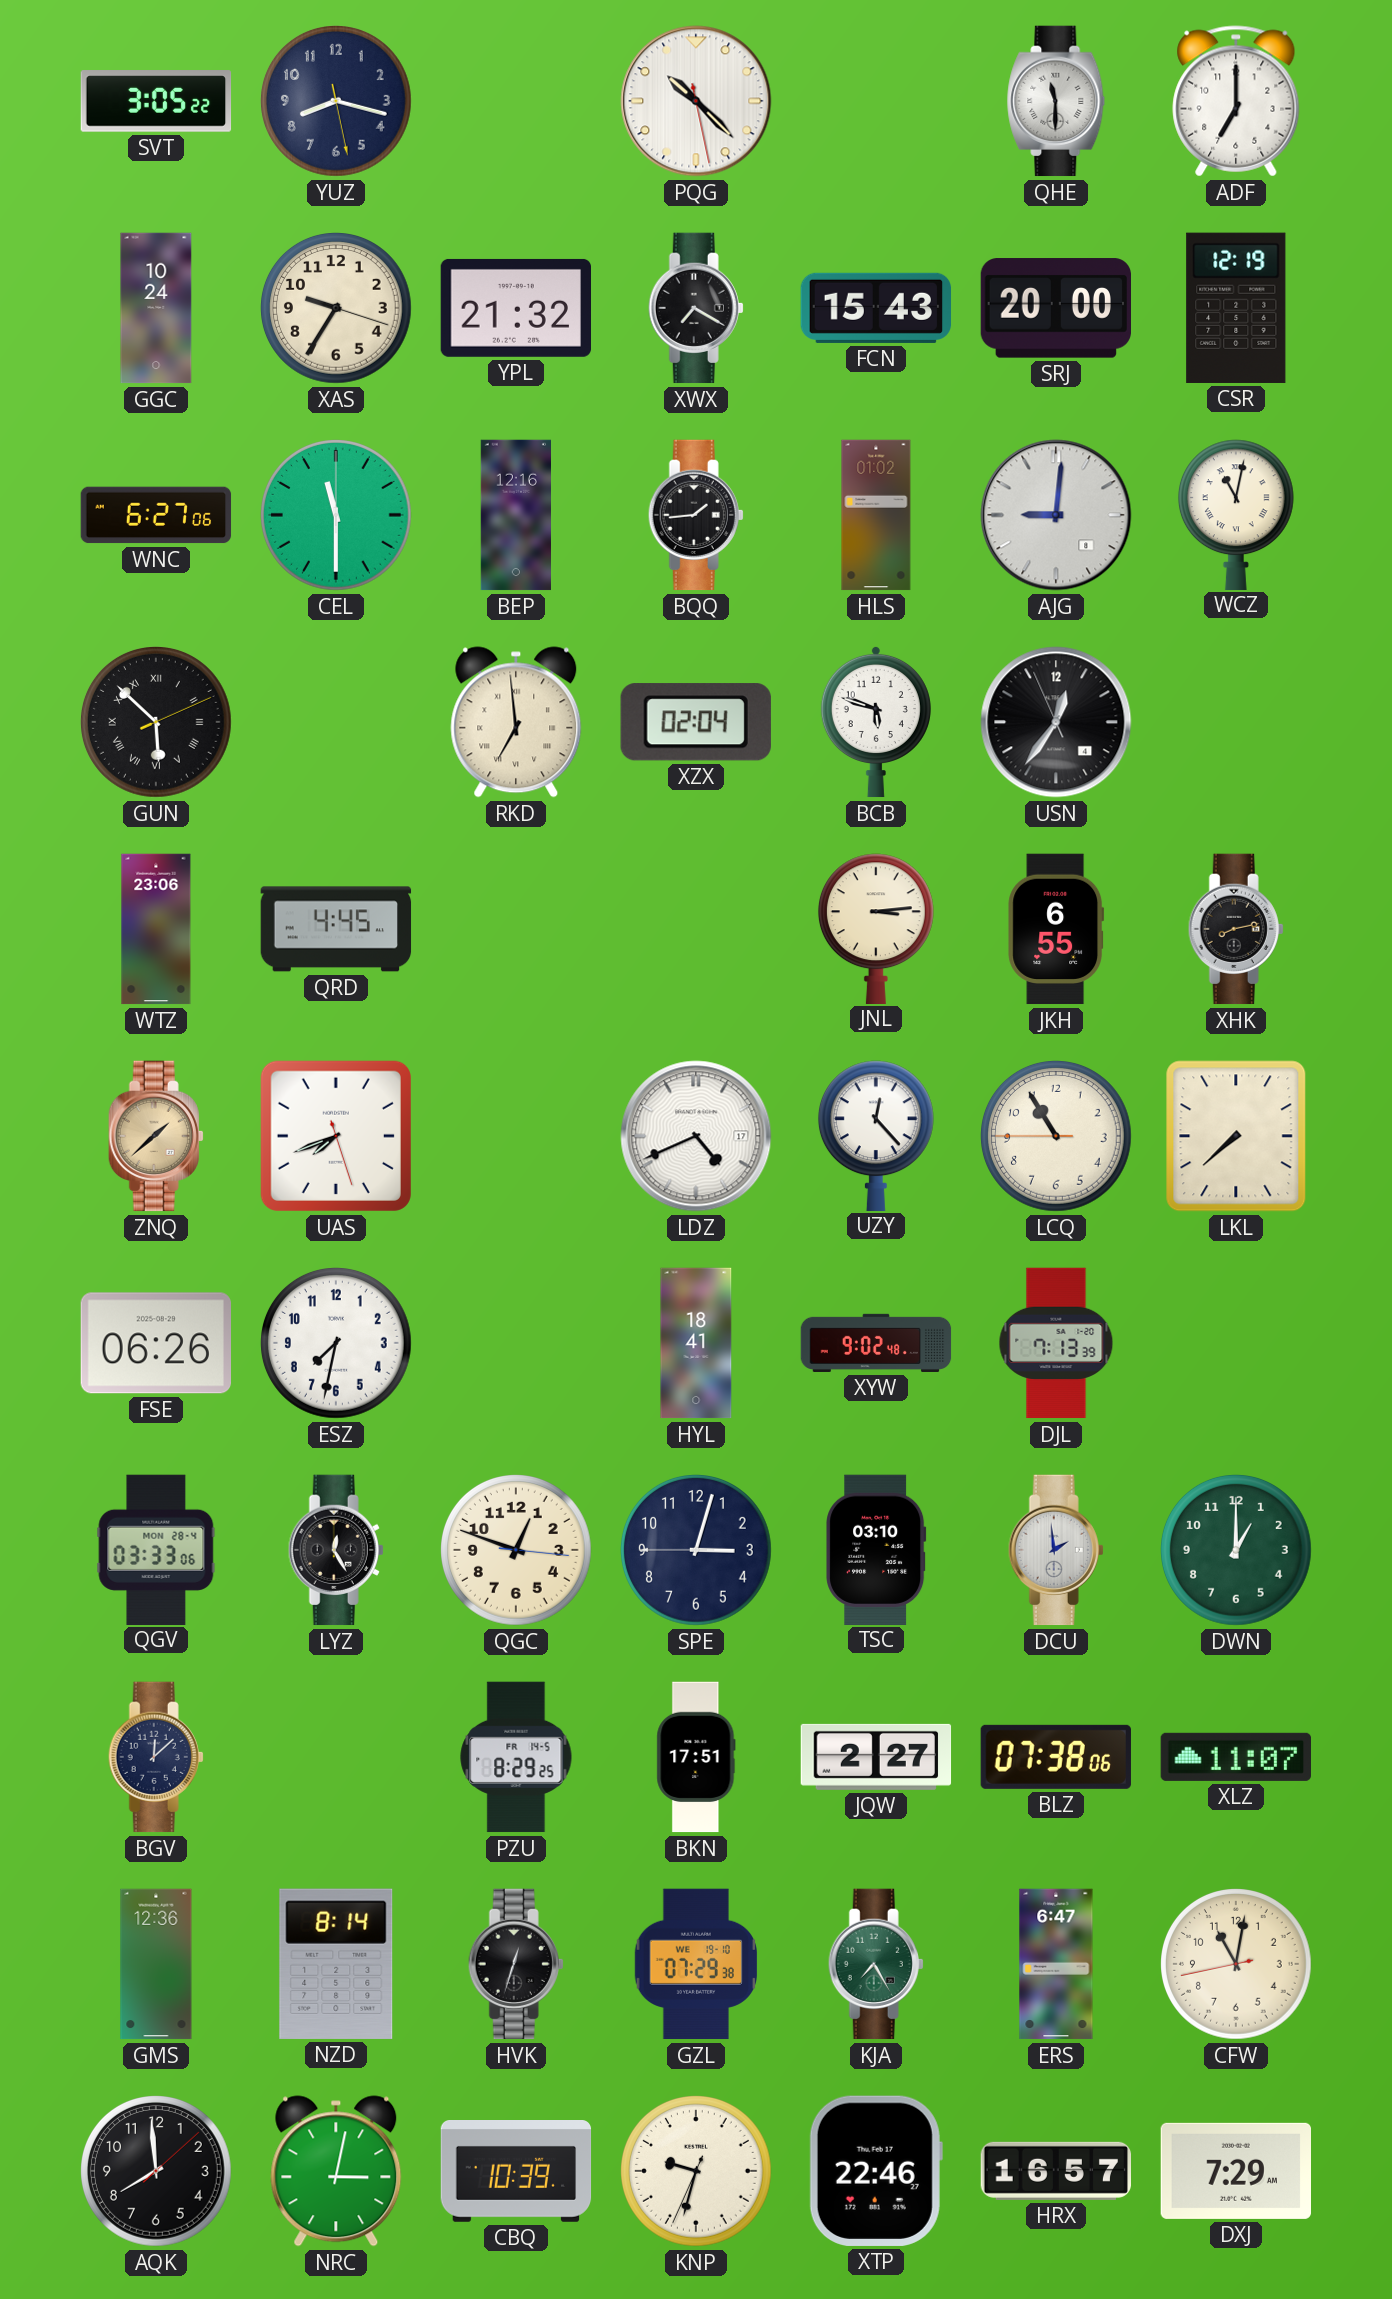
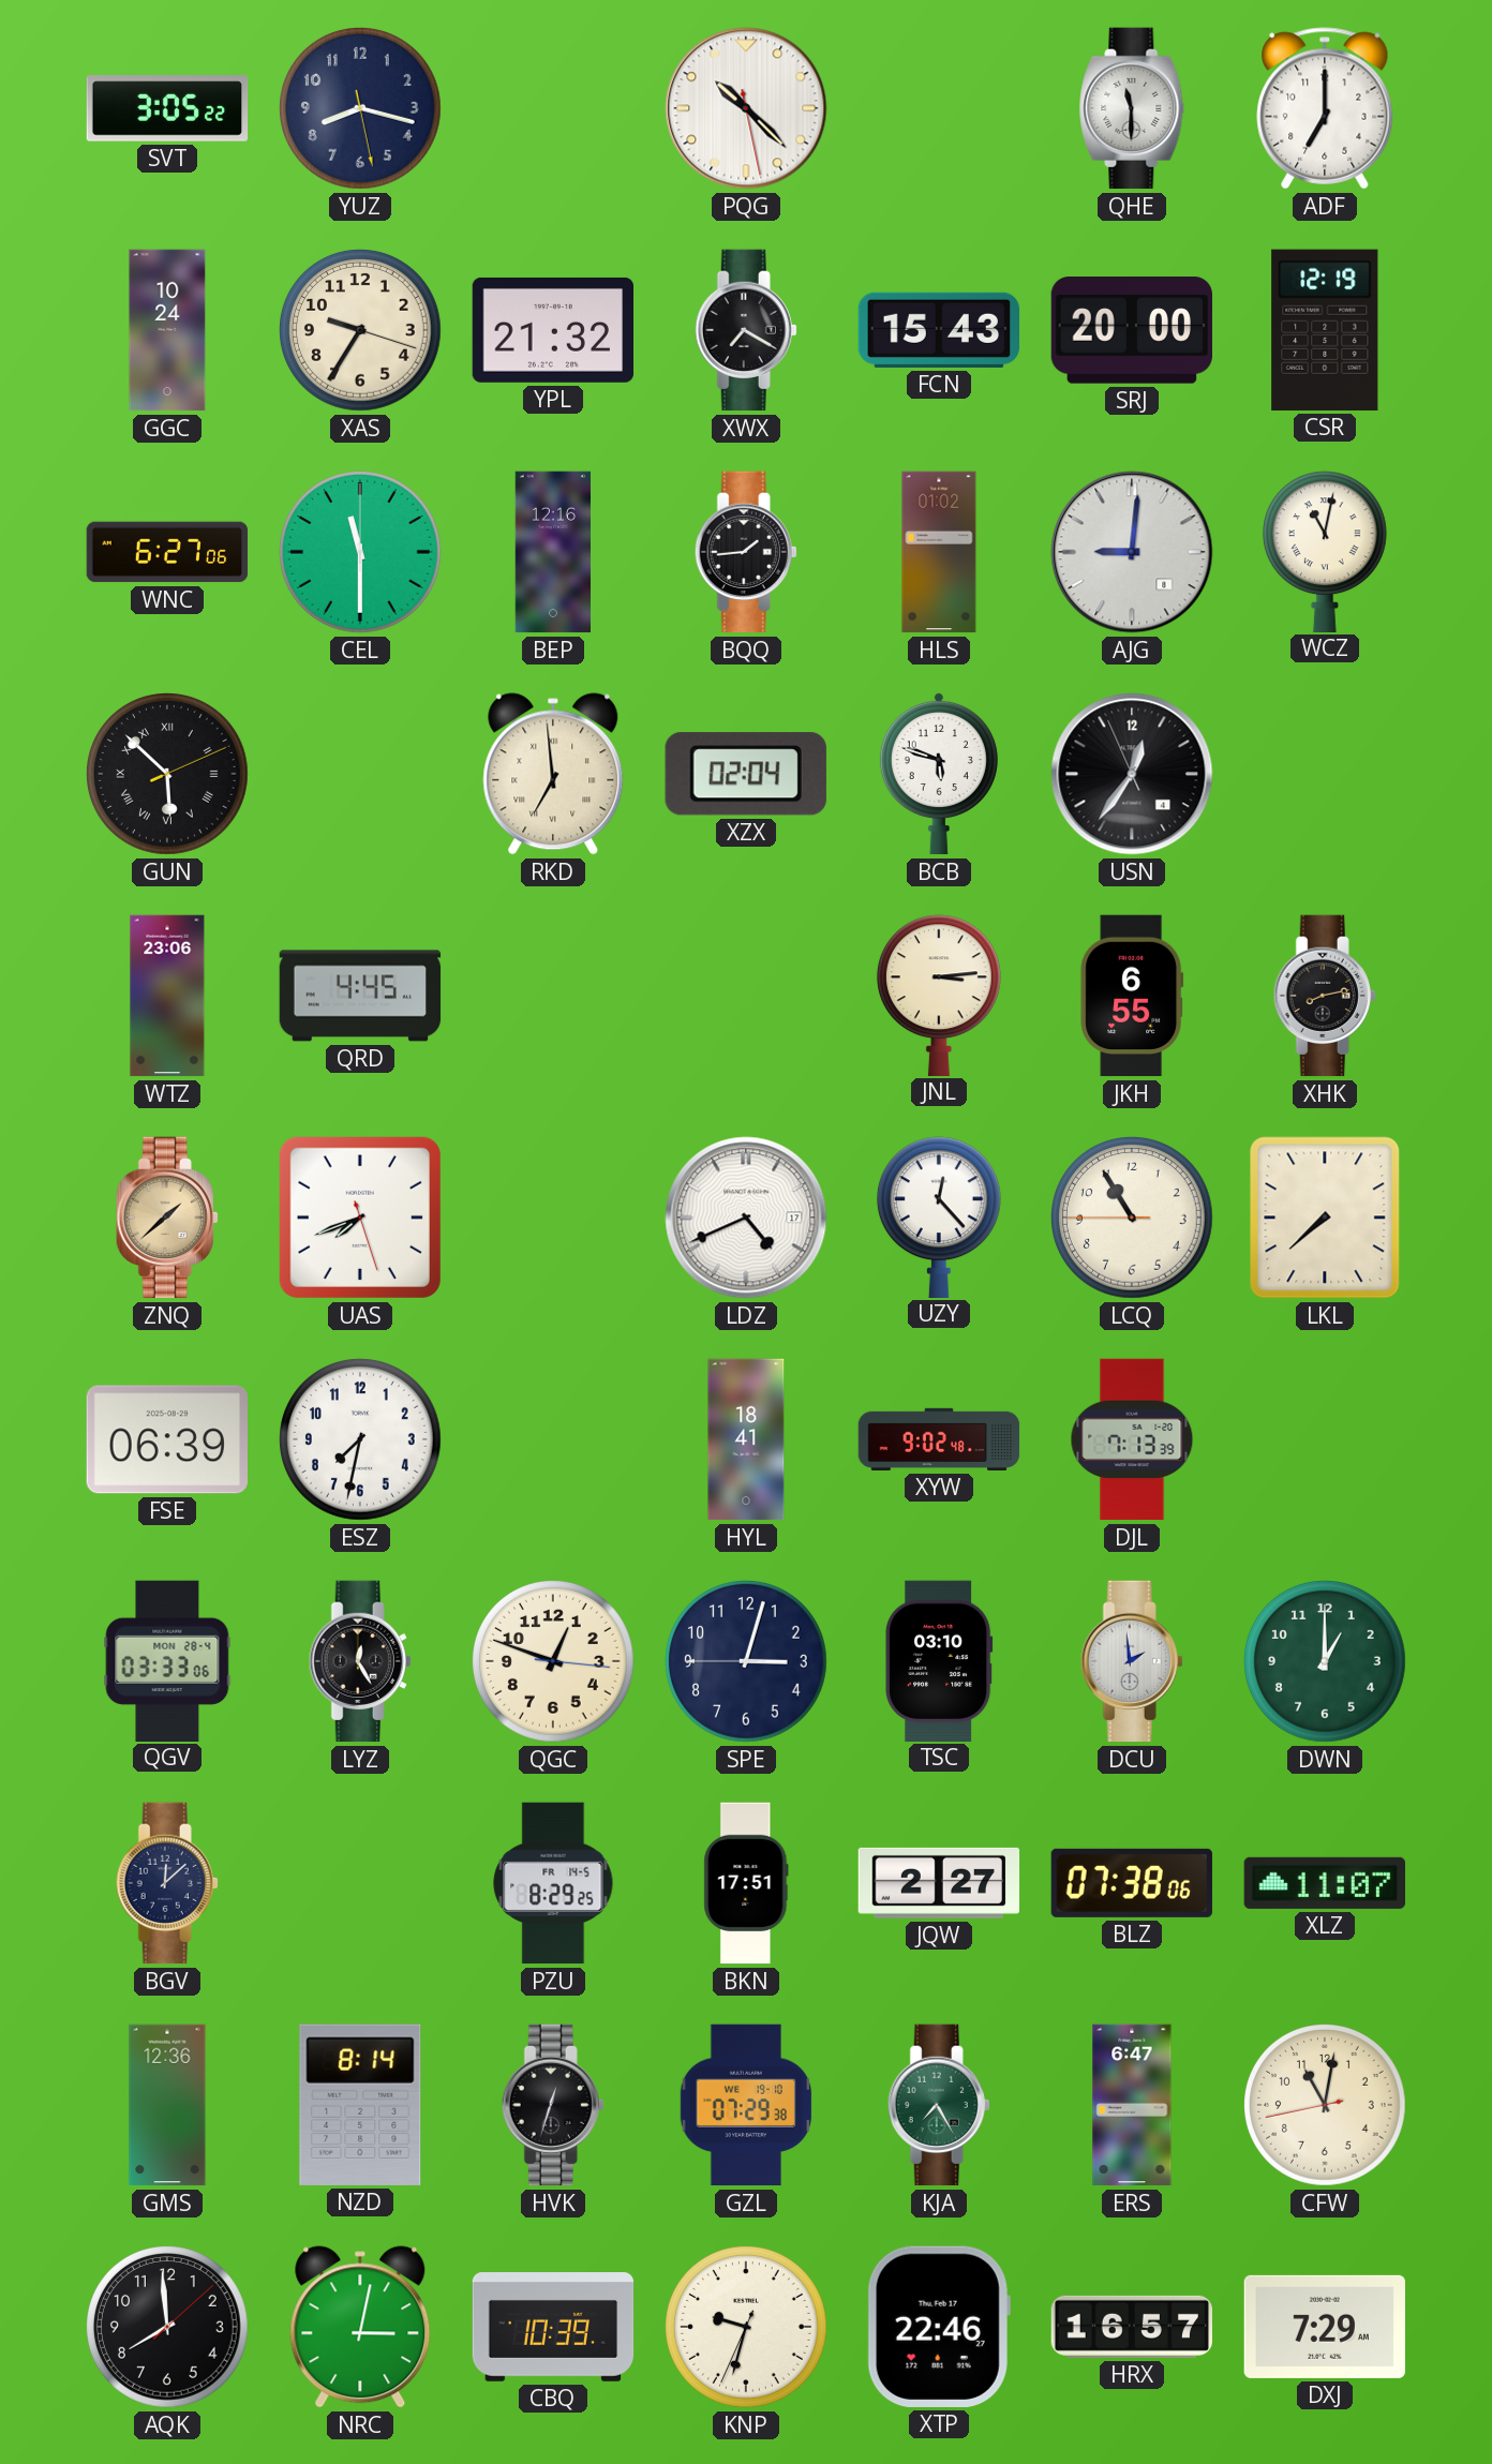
FSE: 06:26 -> 06:39
